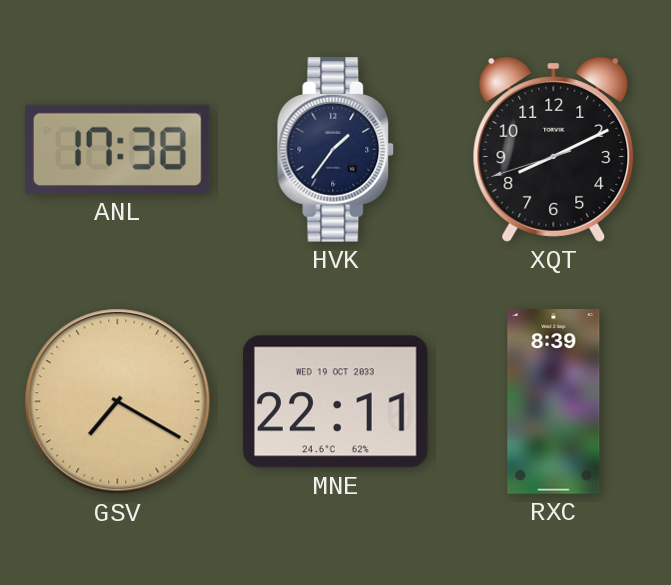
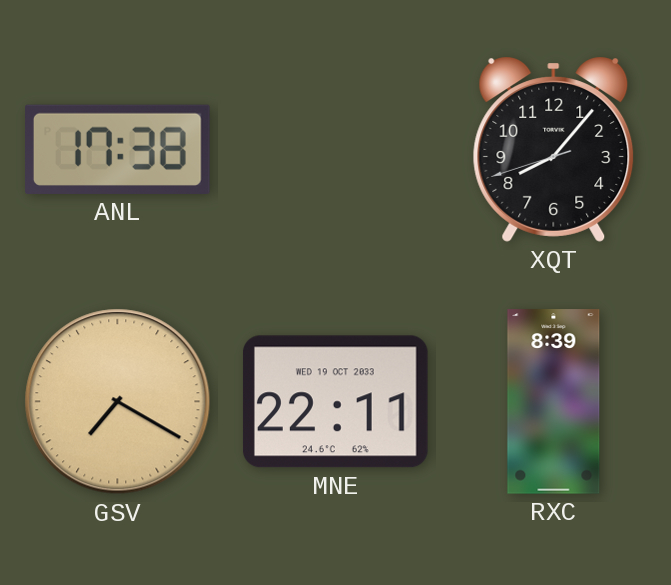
HVK: 1:36 -> none
XQT: 8:10 -> 8:06
